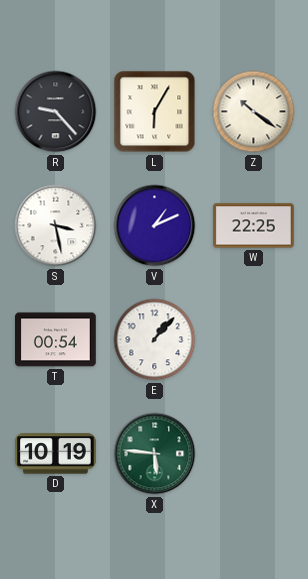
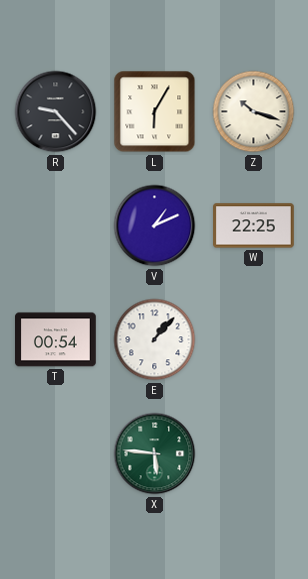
Z: 10:21 -> 10:18
S: 3:28 -> none
D: 10:19 -> none
